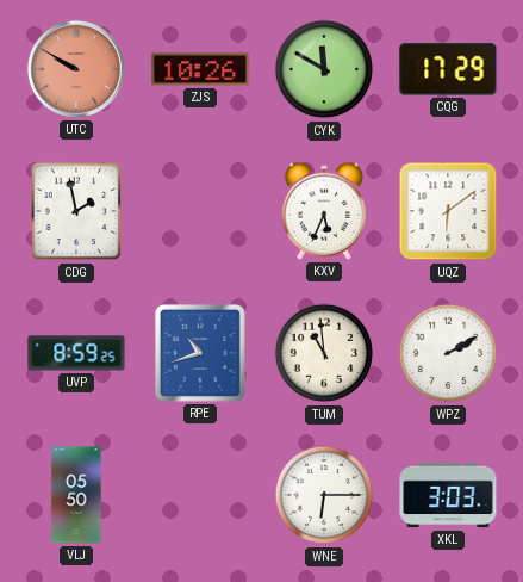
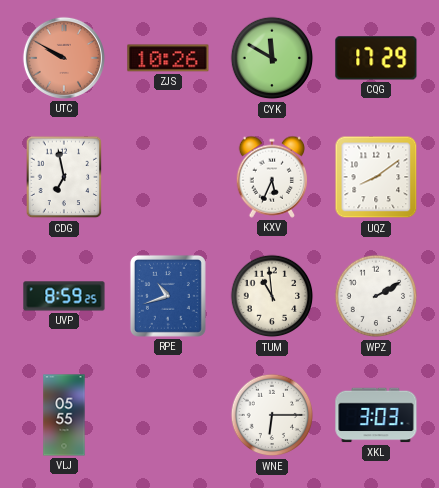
CDG: 1:58 -> 6:58
UQZ: 6:09 -> 8:09
VLJ: 05:50 -> 05:55
